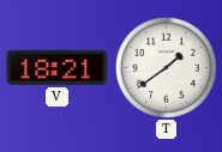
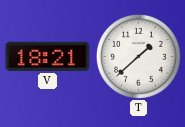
T: 1:39 -> 1:38
